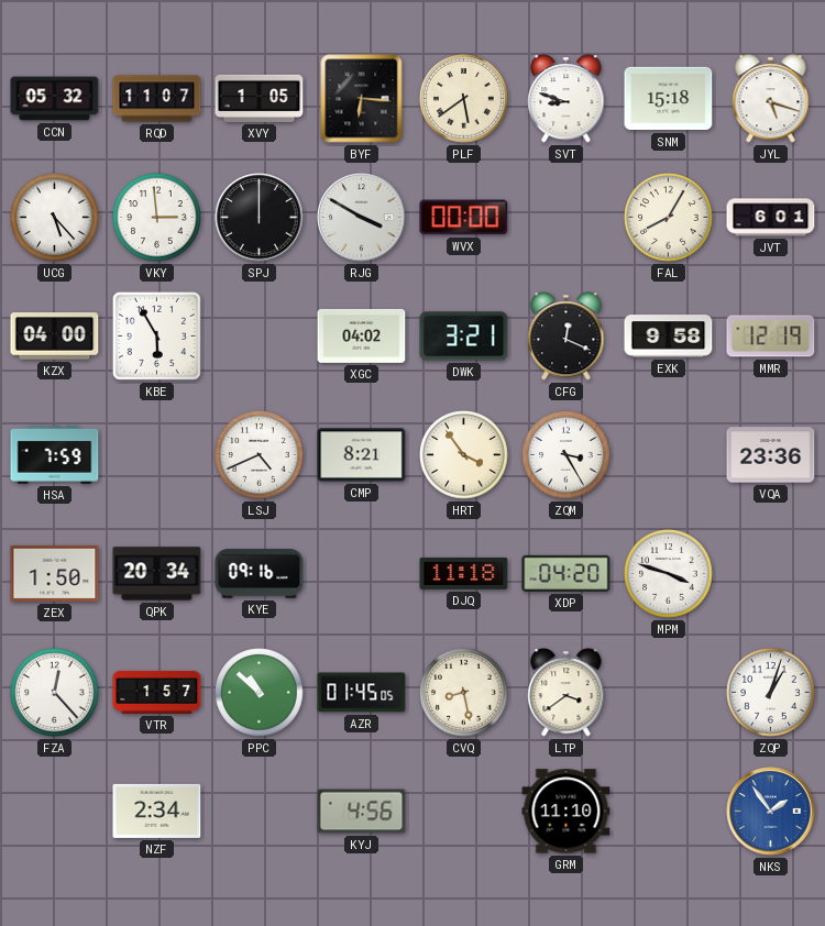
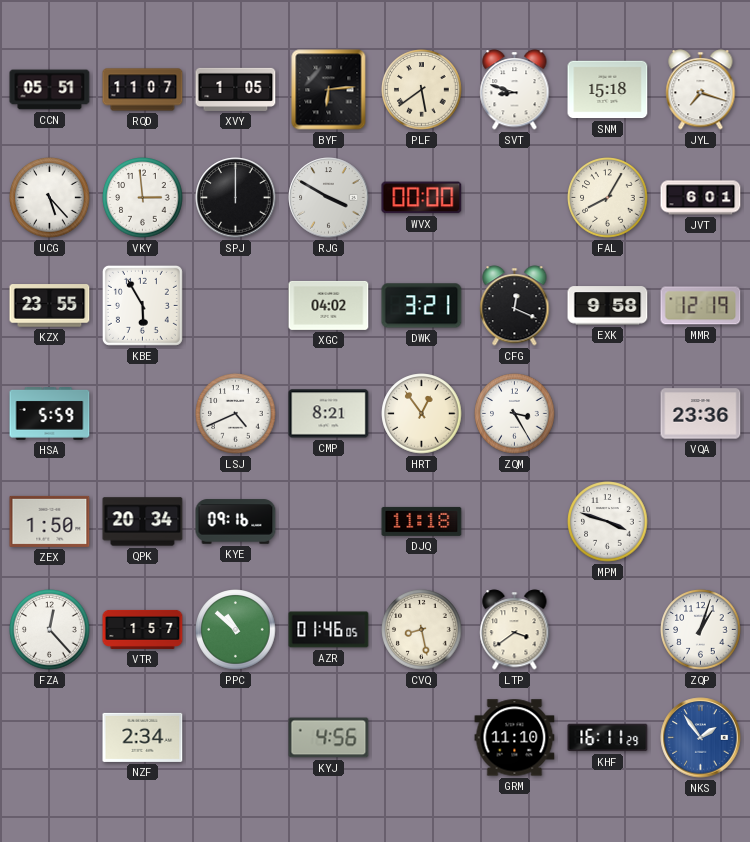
CCN: 05:32 -> 05:51
BYF: 6:16 -> 6:14
JYL: 5:18 -> 7:18
KZX: 04:00 -> 23:55
HSA: 7:59 -> 5:59
HRT: 3:54 -> 12:54
XDP: 04:20 -> none
AZR: 01:45 -> 01:46
KHF: none -> 16:11
